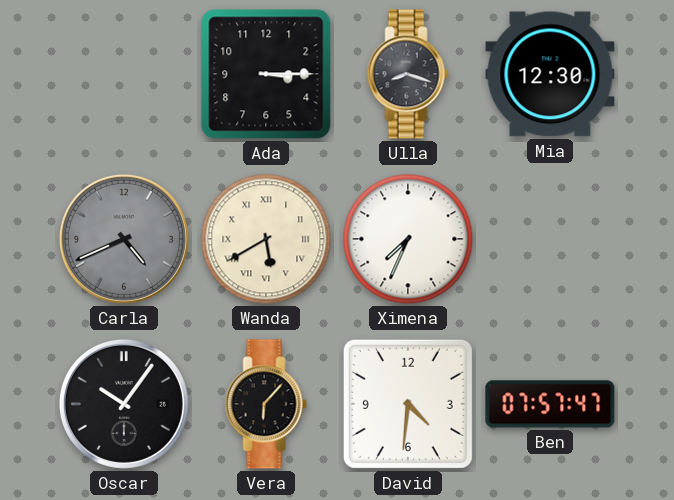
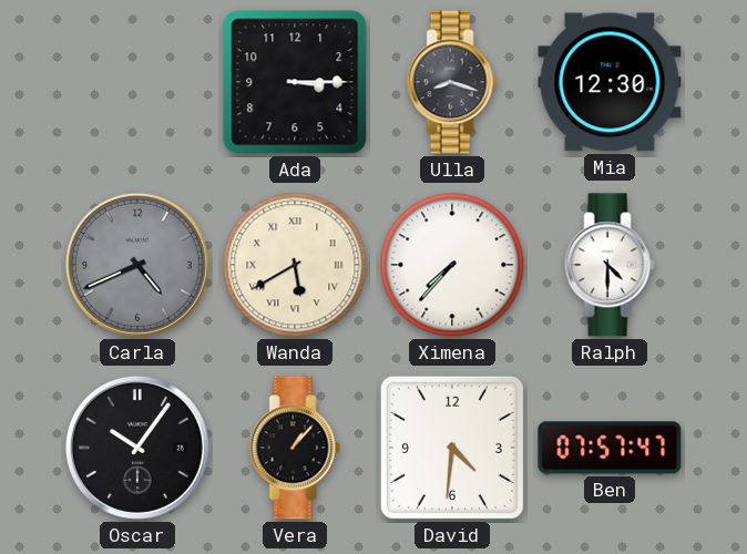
Ximena: 7:34 -> 7:37
Ralph: none -> 4:30
Vera: 6:07 -> 1:07
